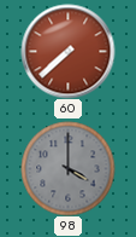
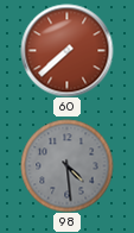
98: 4:00 -> 4:29
